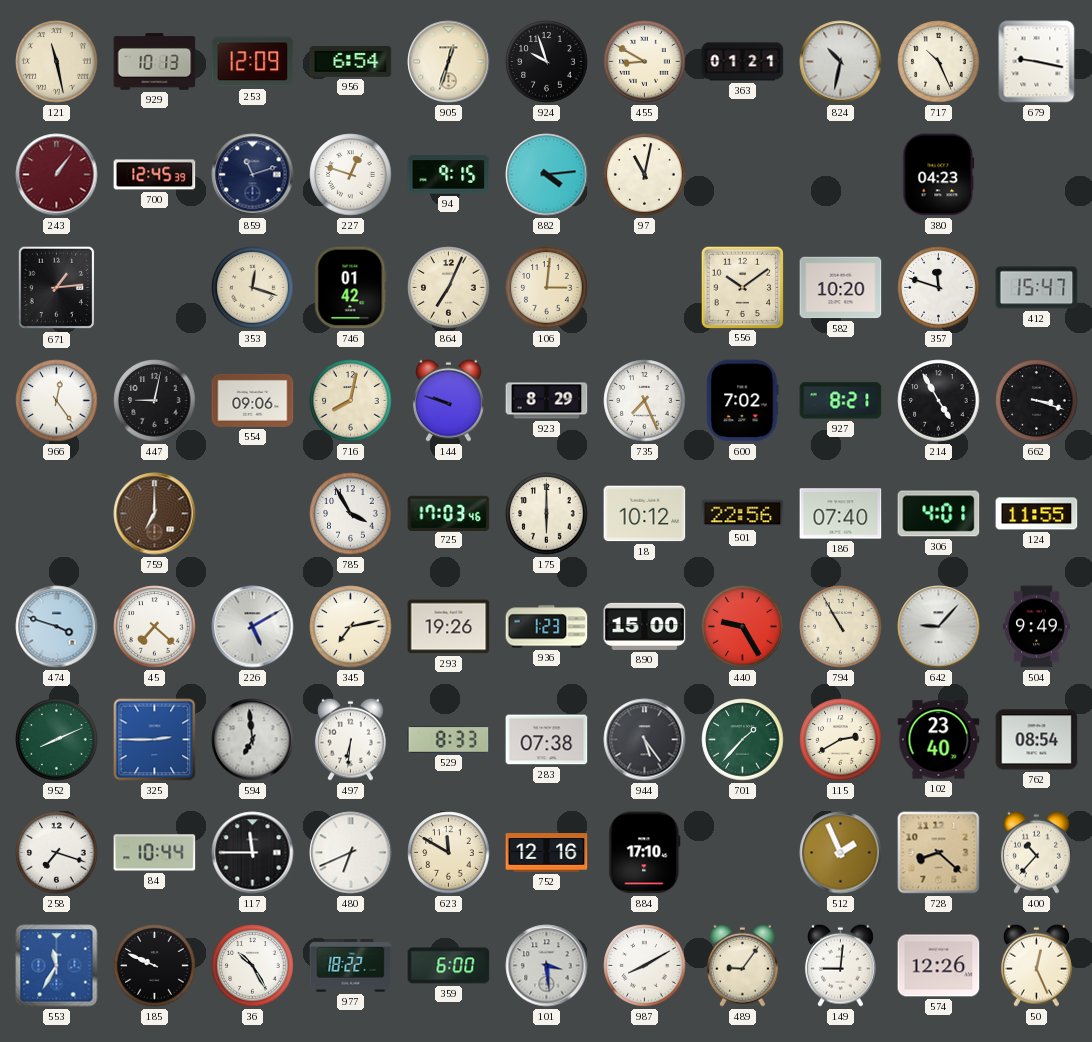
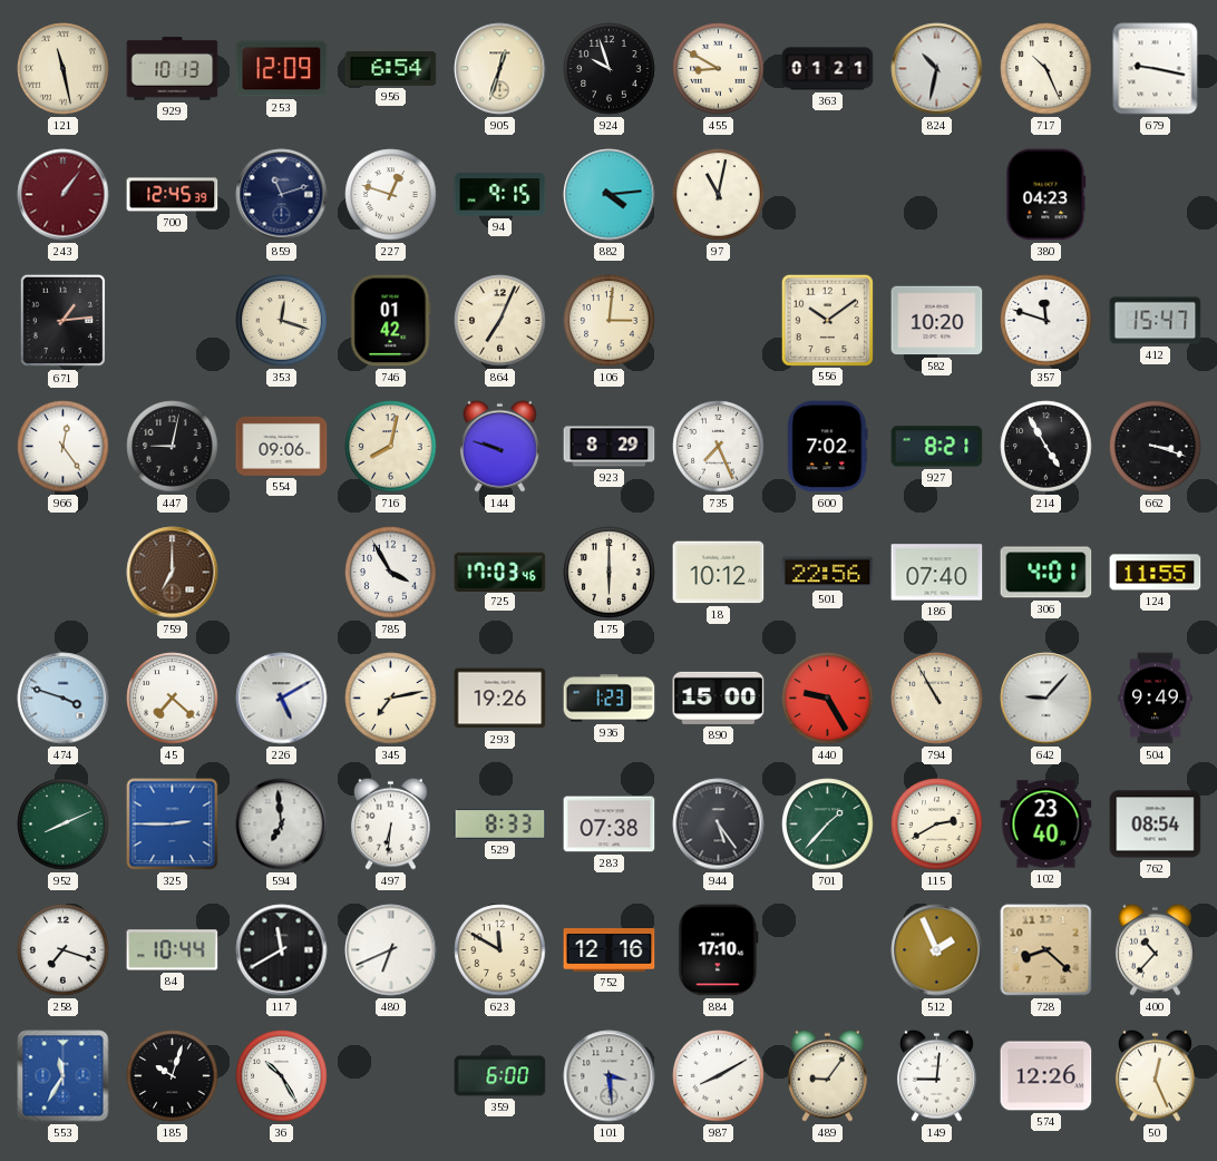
117: 11:45 -> 11:40
185: 9:49 -> 10:03
977: 18:22 -> none
